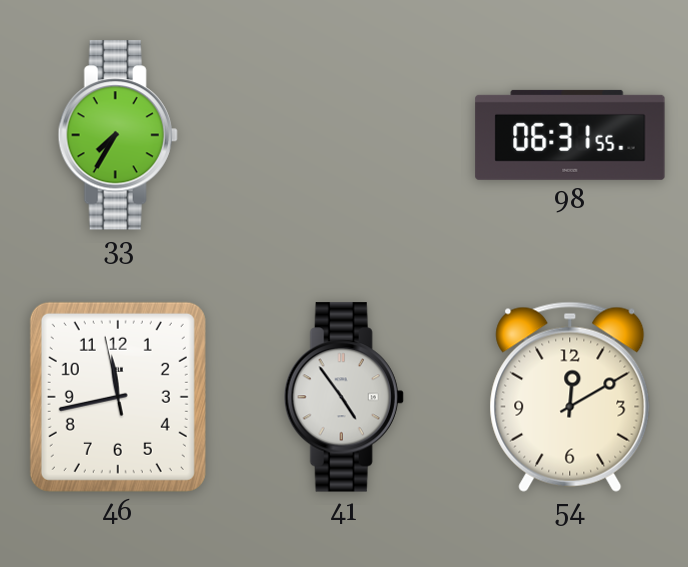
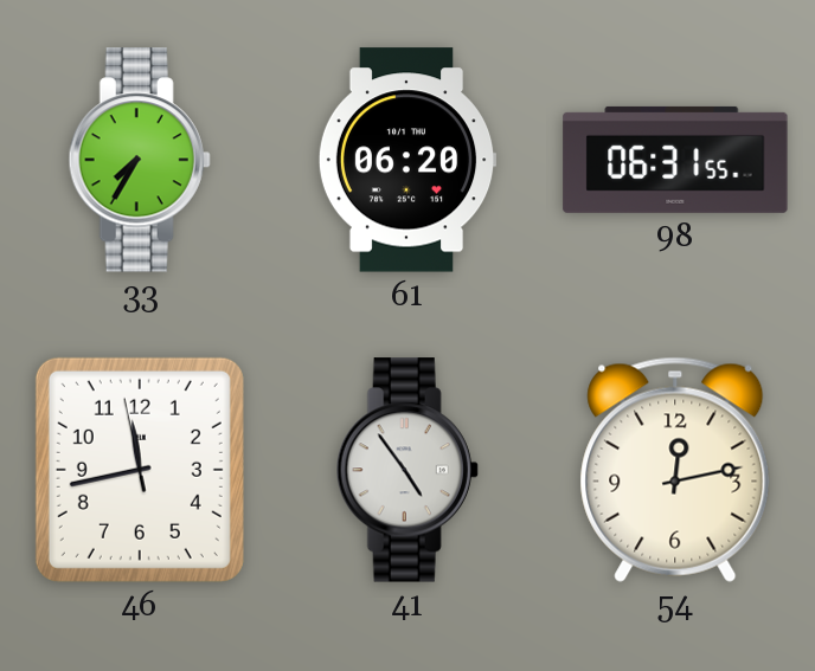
61: none -> 06:20
54: 12:10 -> 12:13
